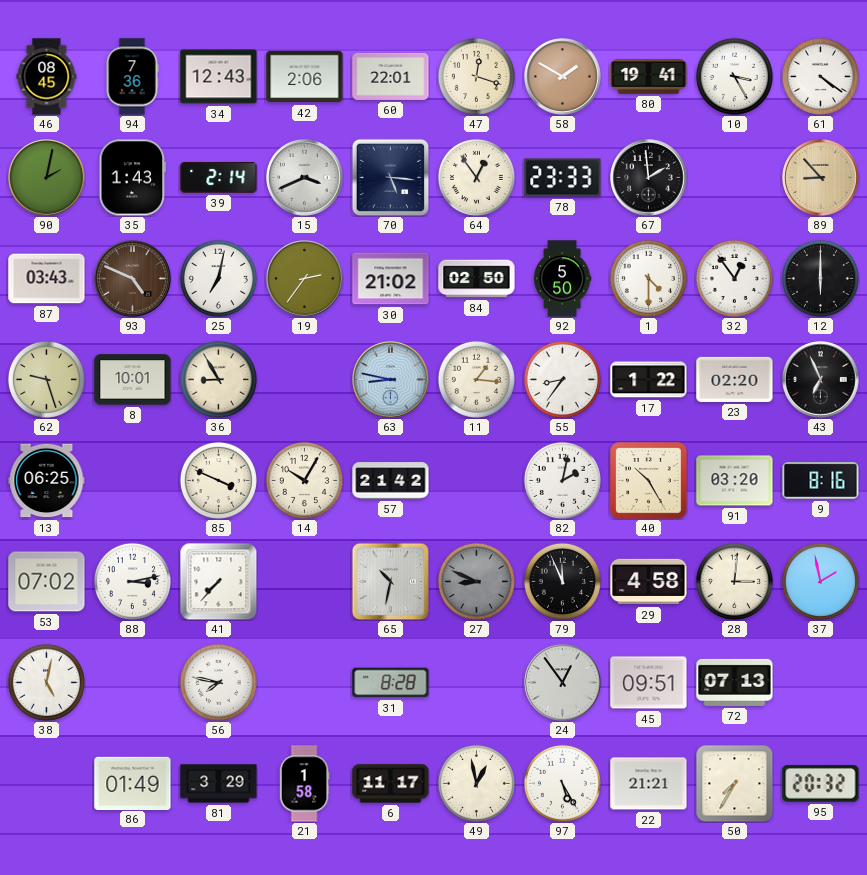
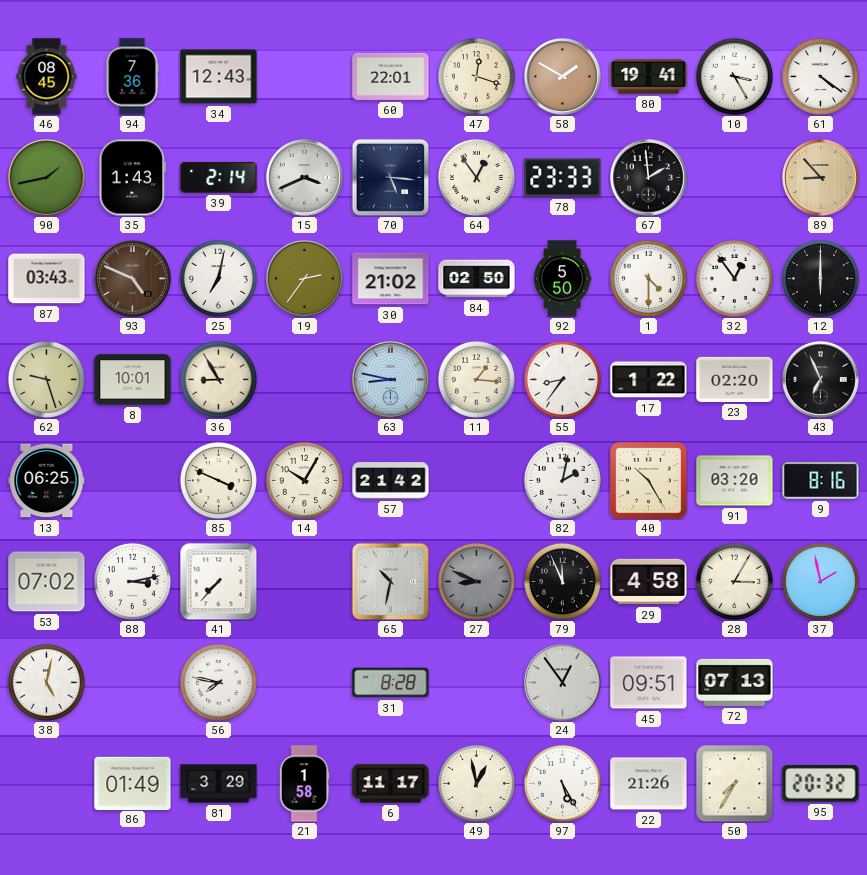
42: 2:06 -> none
90: 2:02 -> 1:43
28: 3:01 -> 3:05
22: 21:21 -> 21:26
